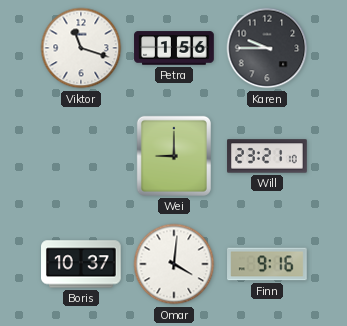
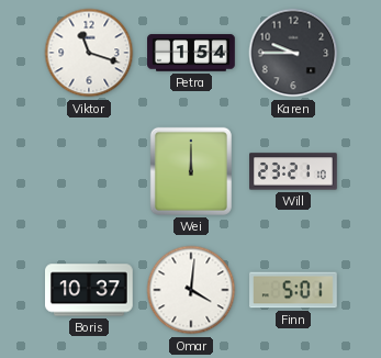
Petra: 1:56 -> 1:54
Wei: 9:00 -> 12:00
Finn: 9:16 -> 5:01
